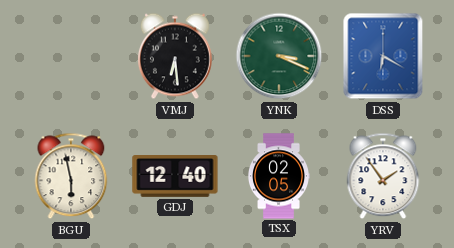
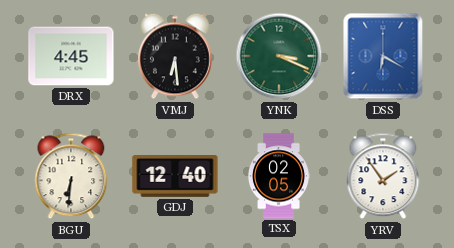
DRX: none -> 4:45
BGU: 5:58 -> 6:31
